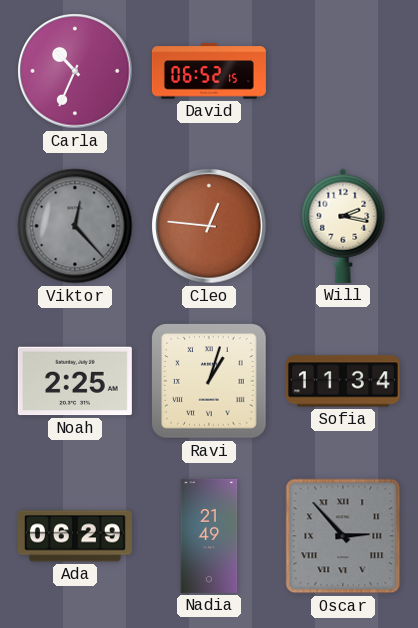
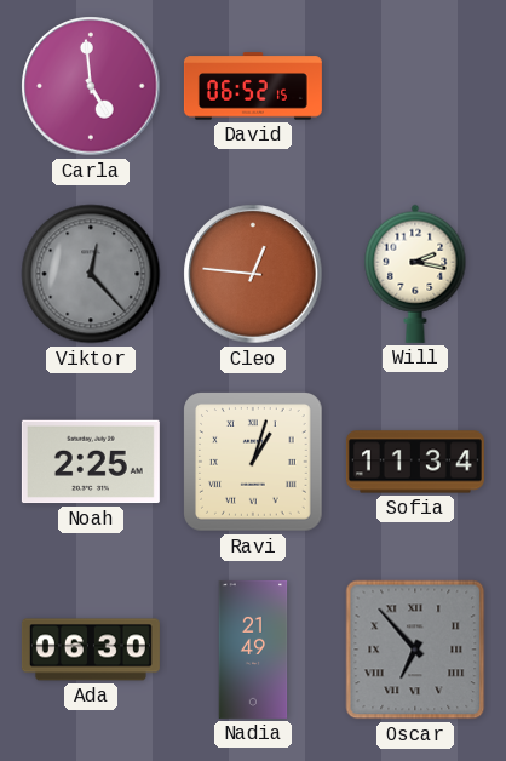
Carla: 10:34 -> 4:59
Ada: 06:29 -> 06:30
Oscar: 2:53 -> 6:53
